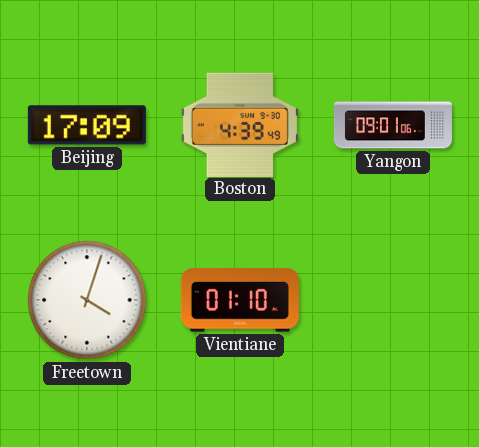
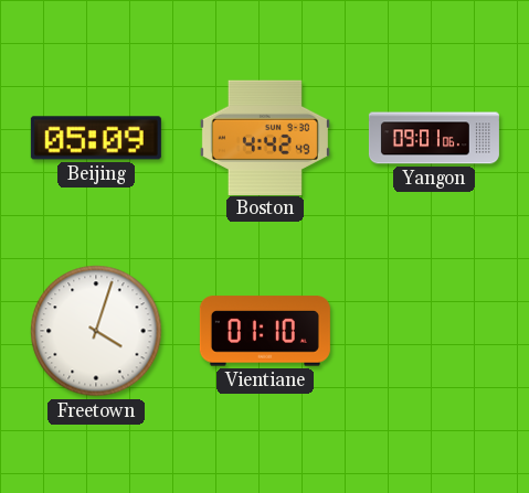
Beijing: 17:09 -> 05:09
Boston: 4:39 -> 4:42
